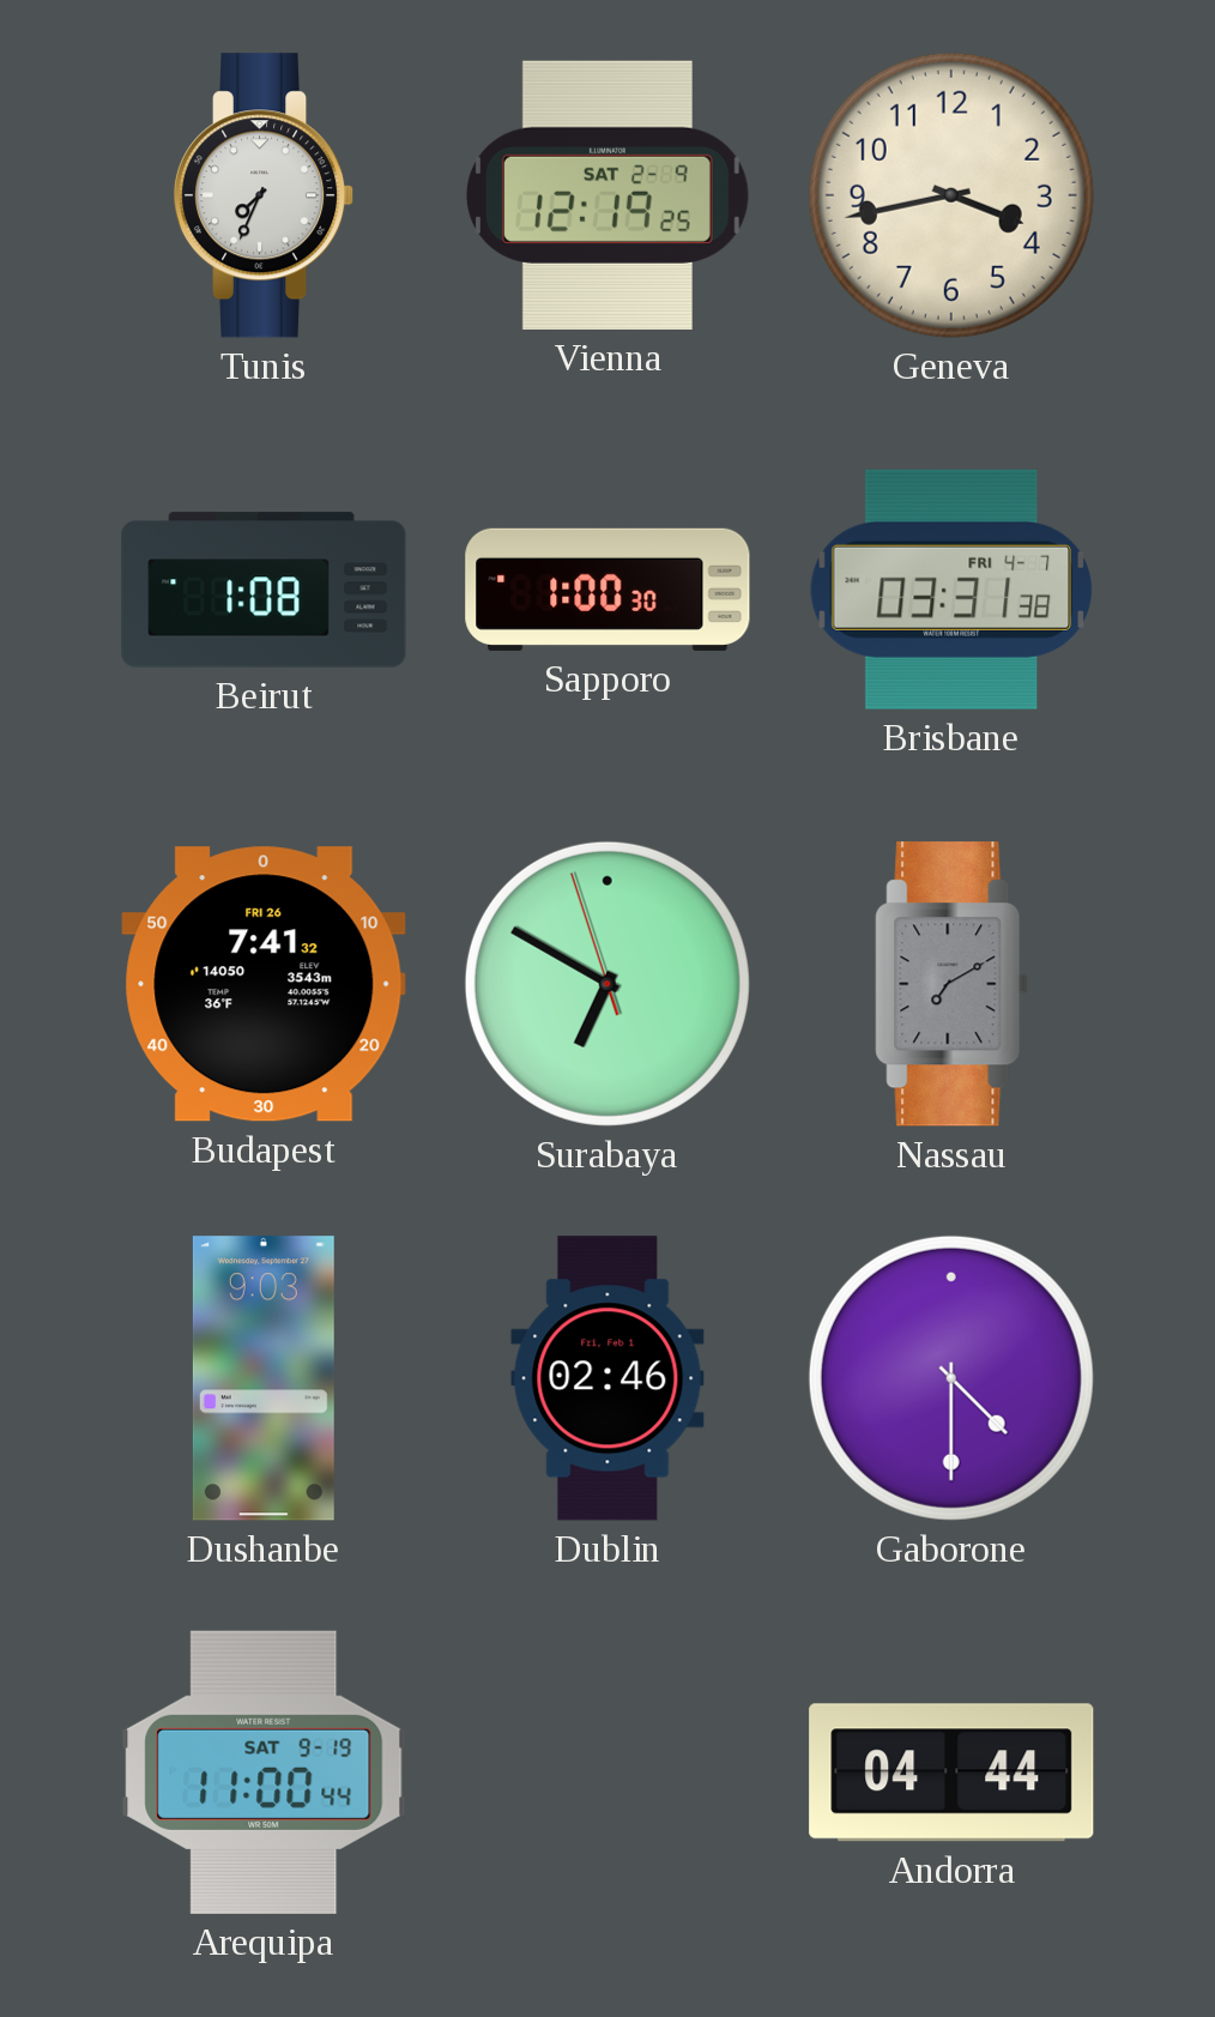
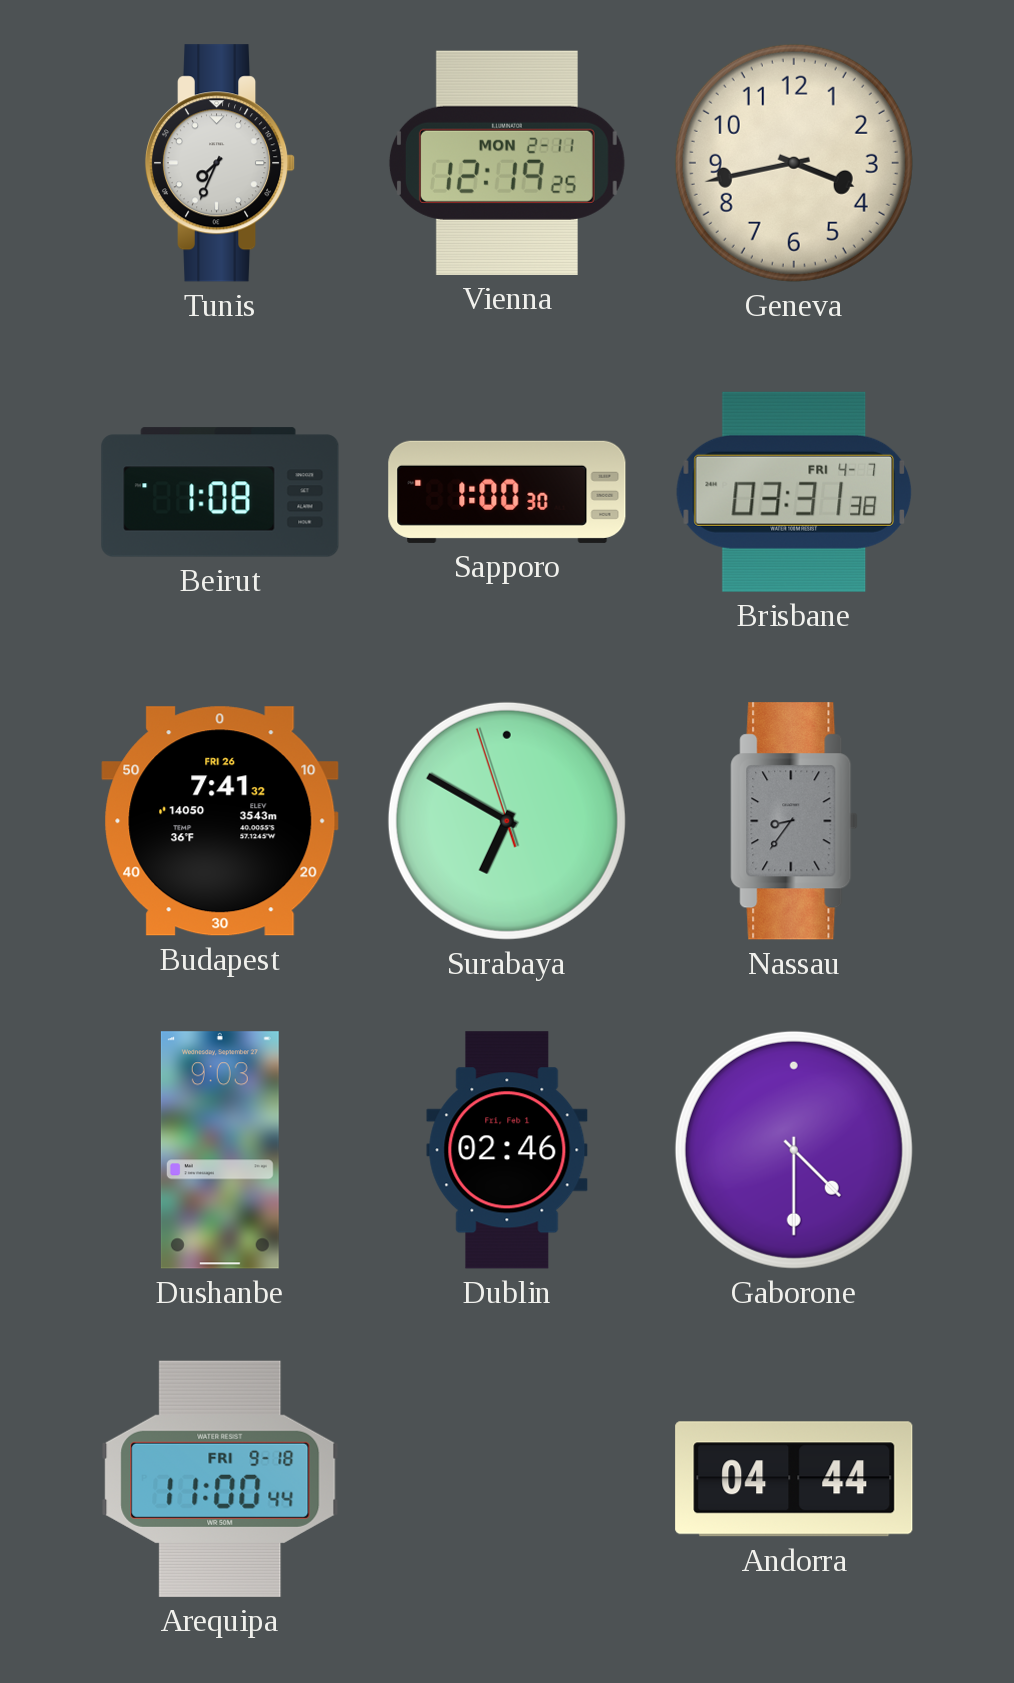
Vienna date: SAT 2-9 -> MON 2-11
Nassau: 7:10 -> 8:36
Arequipa date: SAT 9-19 -> FRI 9-18
